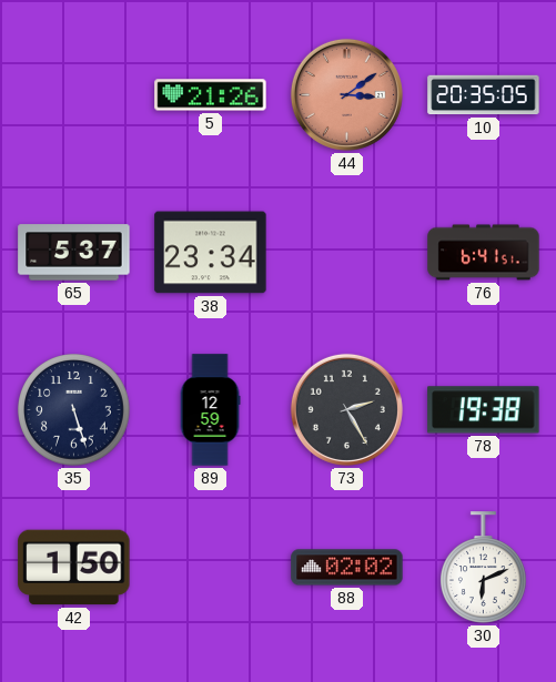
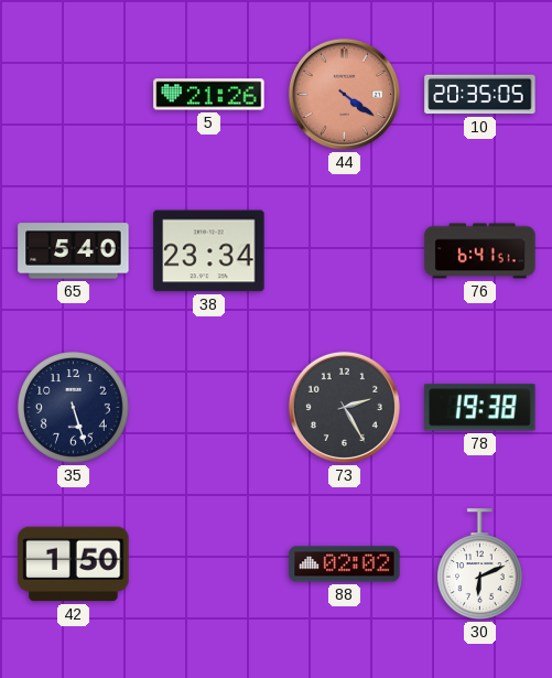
44: 3:09 -> 4:21
65: 5:37 -> 5:40
89: 12:59 -> none
